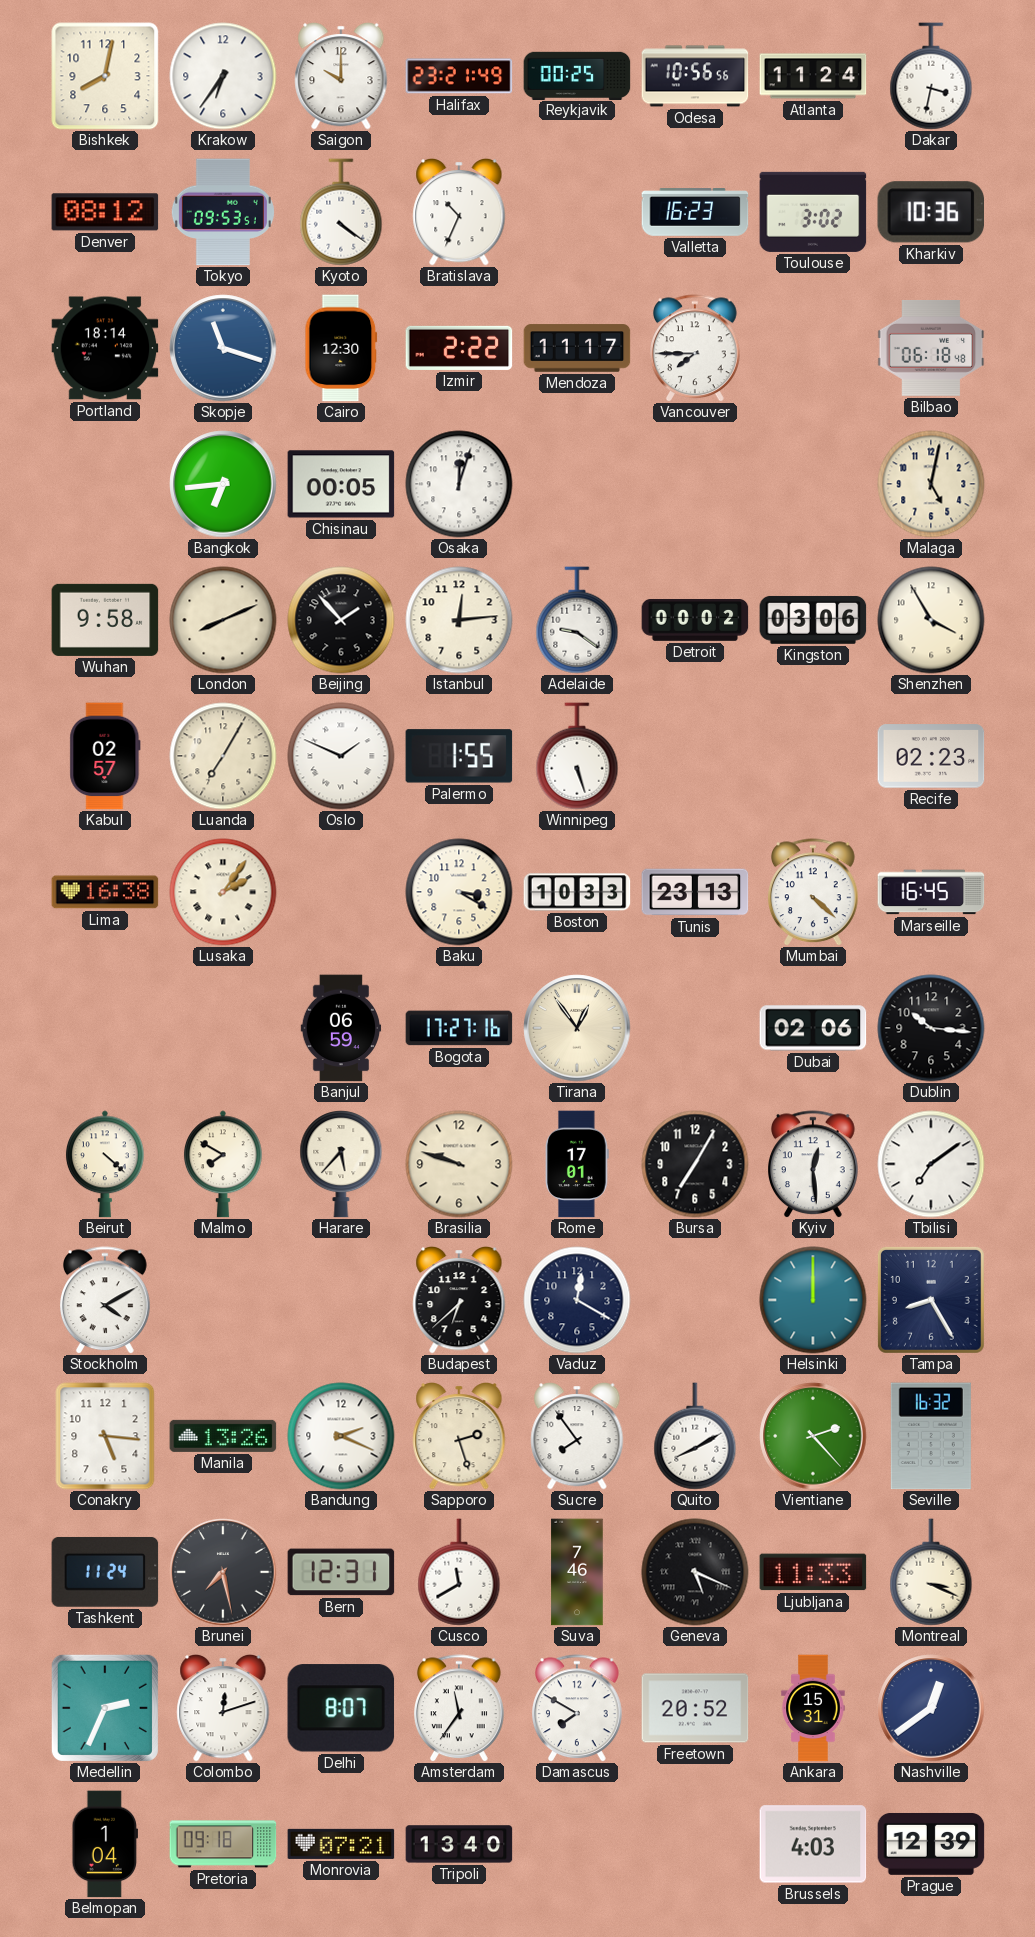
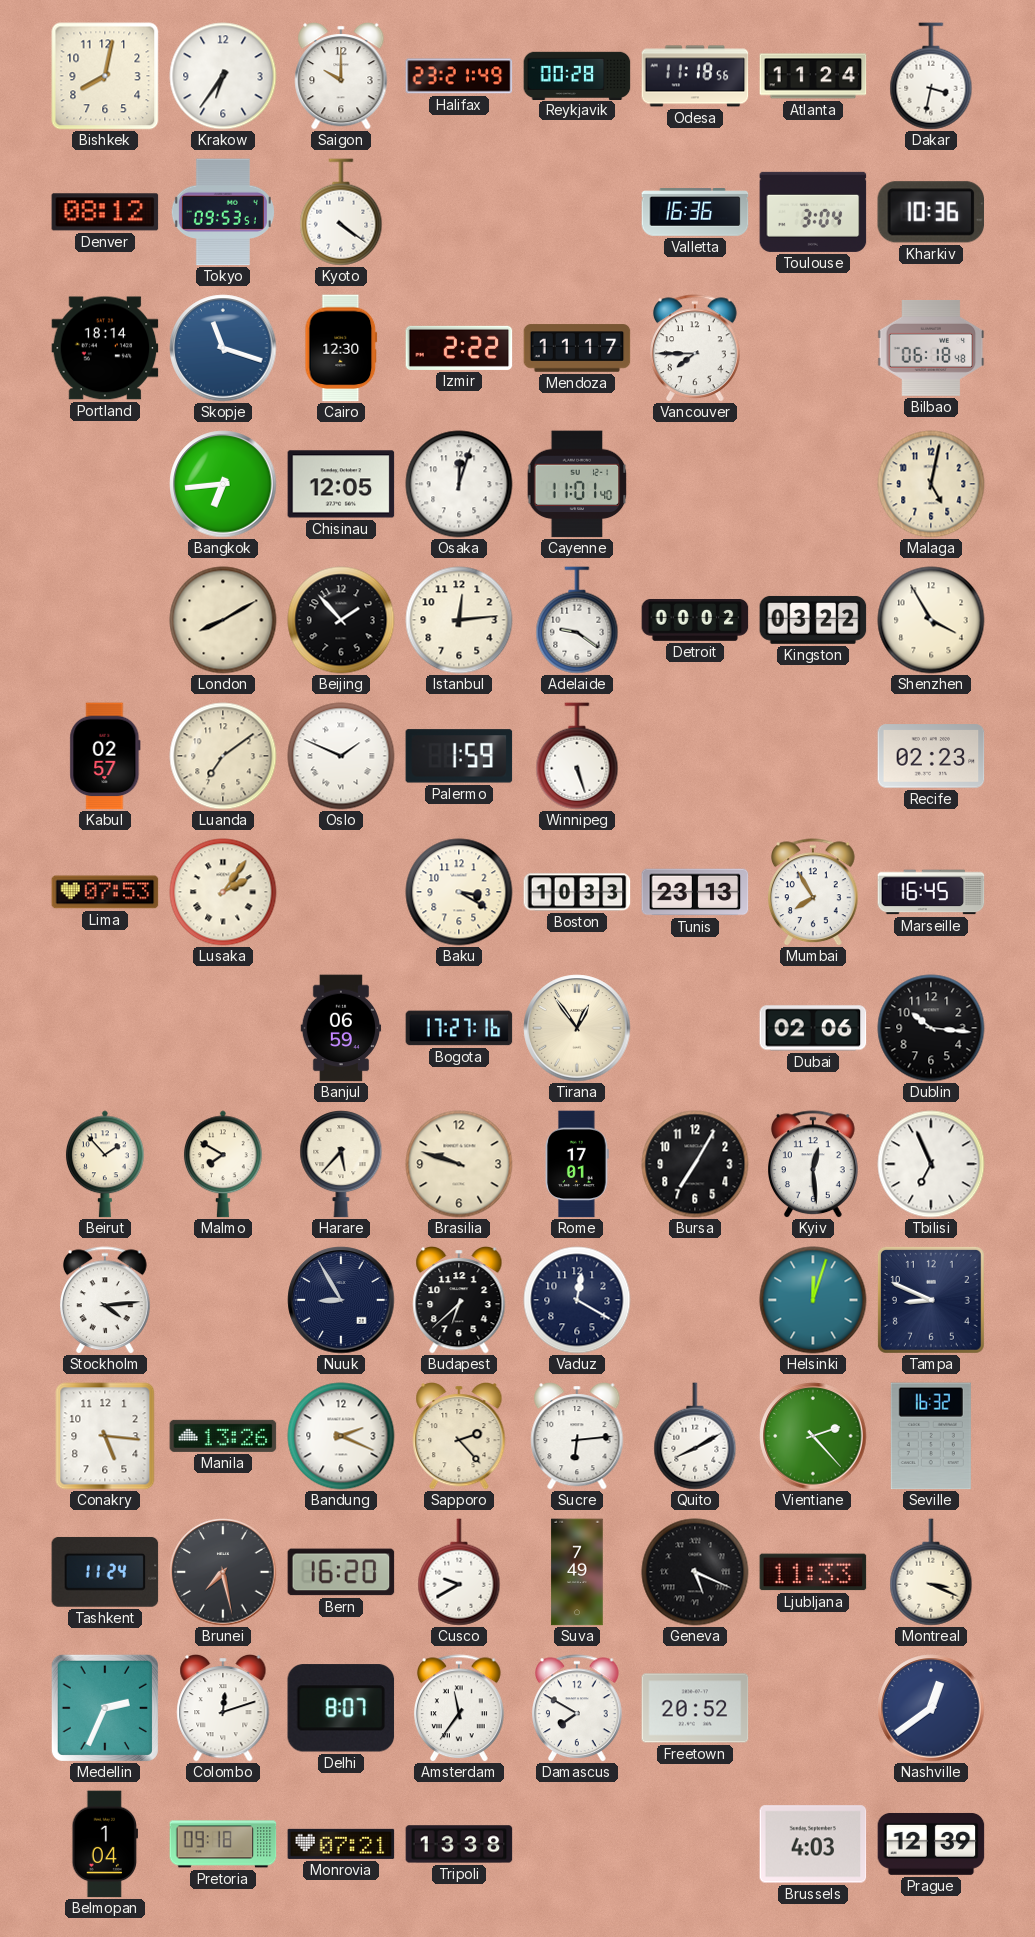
Reykjavik: 00:25 -> 00:28
Odesa: 10:56 -> 11:18
Bratislava: 10:34 -> none
Valletta: 16:23 -> 16:36
Toulouse: 3:02 -> 3:04
Chisinau: 00:05 -> 12:05
Cayenne: none -> 11:01
Wuhan: 9:58 -> none
London: 8:11 -> 8:10
Kingston: 03:06 -> 03:22
Luanda: 7:05 -> 7:09
Palermo: 1:55 -> 1:59
Lima: 16:38 -> 07:53
Mumbai: 4:22 -> 7:55
Beirut: 4:22 -> 1:53
Tbilisi: 7:09 -> 6:56
Stockholm: 4:10 -> 4:14
Nuuk: none -> 8:55
Helsinki: 12:00 -> 12:03
Tampa: 8:25 -> 8:49
Sapporo: 2:27 -> 2:23
Sucre: 7:54 -> 6:14
Bern: 12:31 -> 16:20
Cusco: 11:40 -> 9:40
Suva: 7:46 -> 7:49
Ankara: 15:31 -> none
Tripoli: 13:40 -> 13:38
